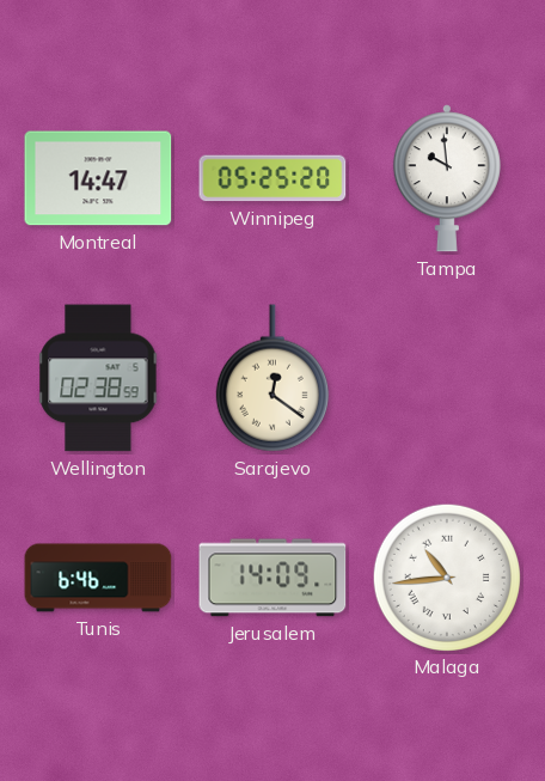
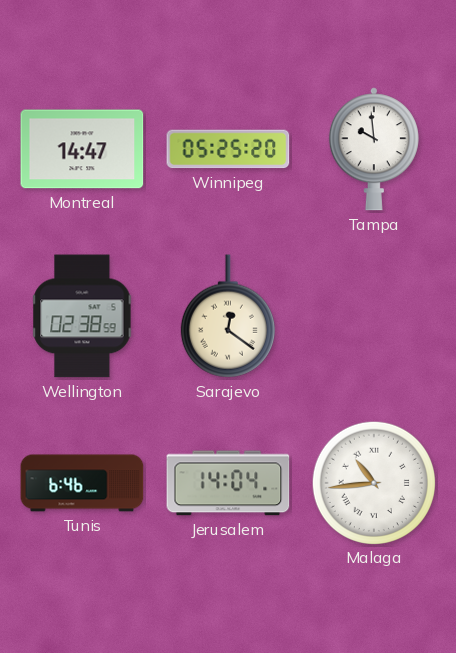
Jerusalem: 14:09 -> 14:04
